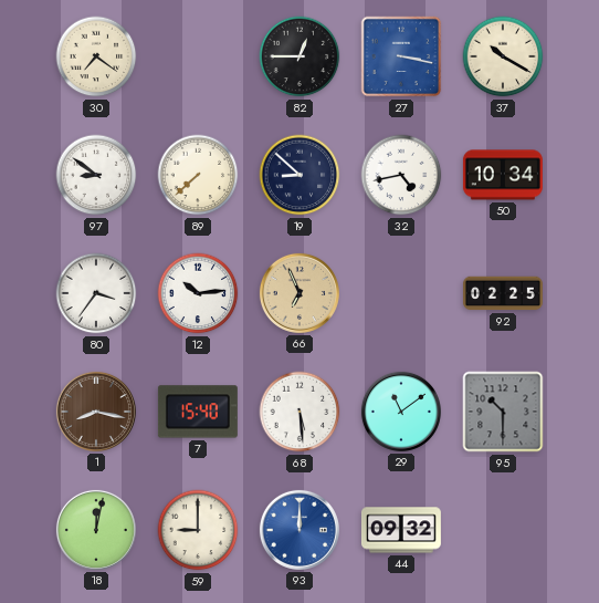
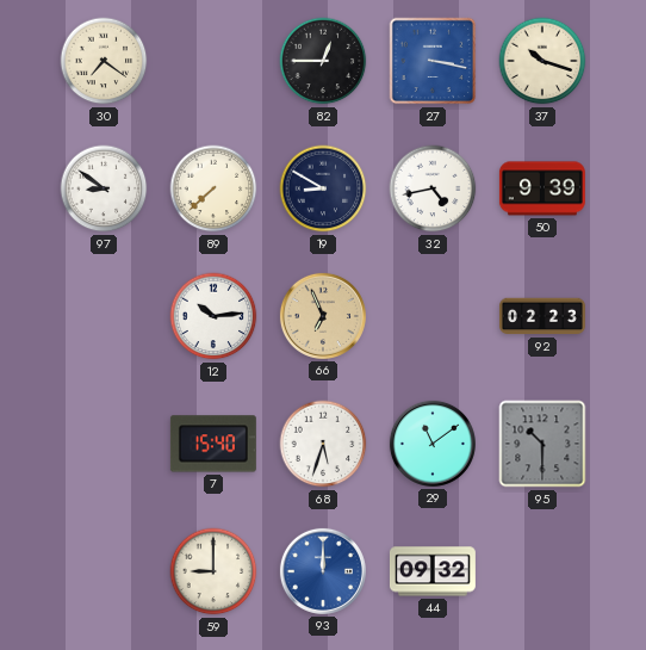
37: 10:20 -> 10:18
19: 8:52 -> 8:50
50: 10:34 -> 9:39
80: 3:36 -> none
92: 02:25 -> 02:23
1: 8:17 -> none
68: 5:29 -> 5:33
18: 12:02 -> none
